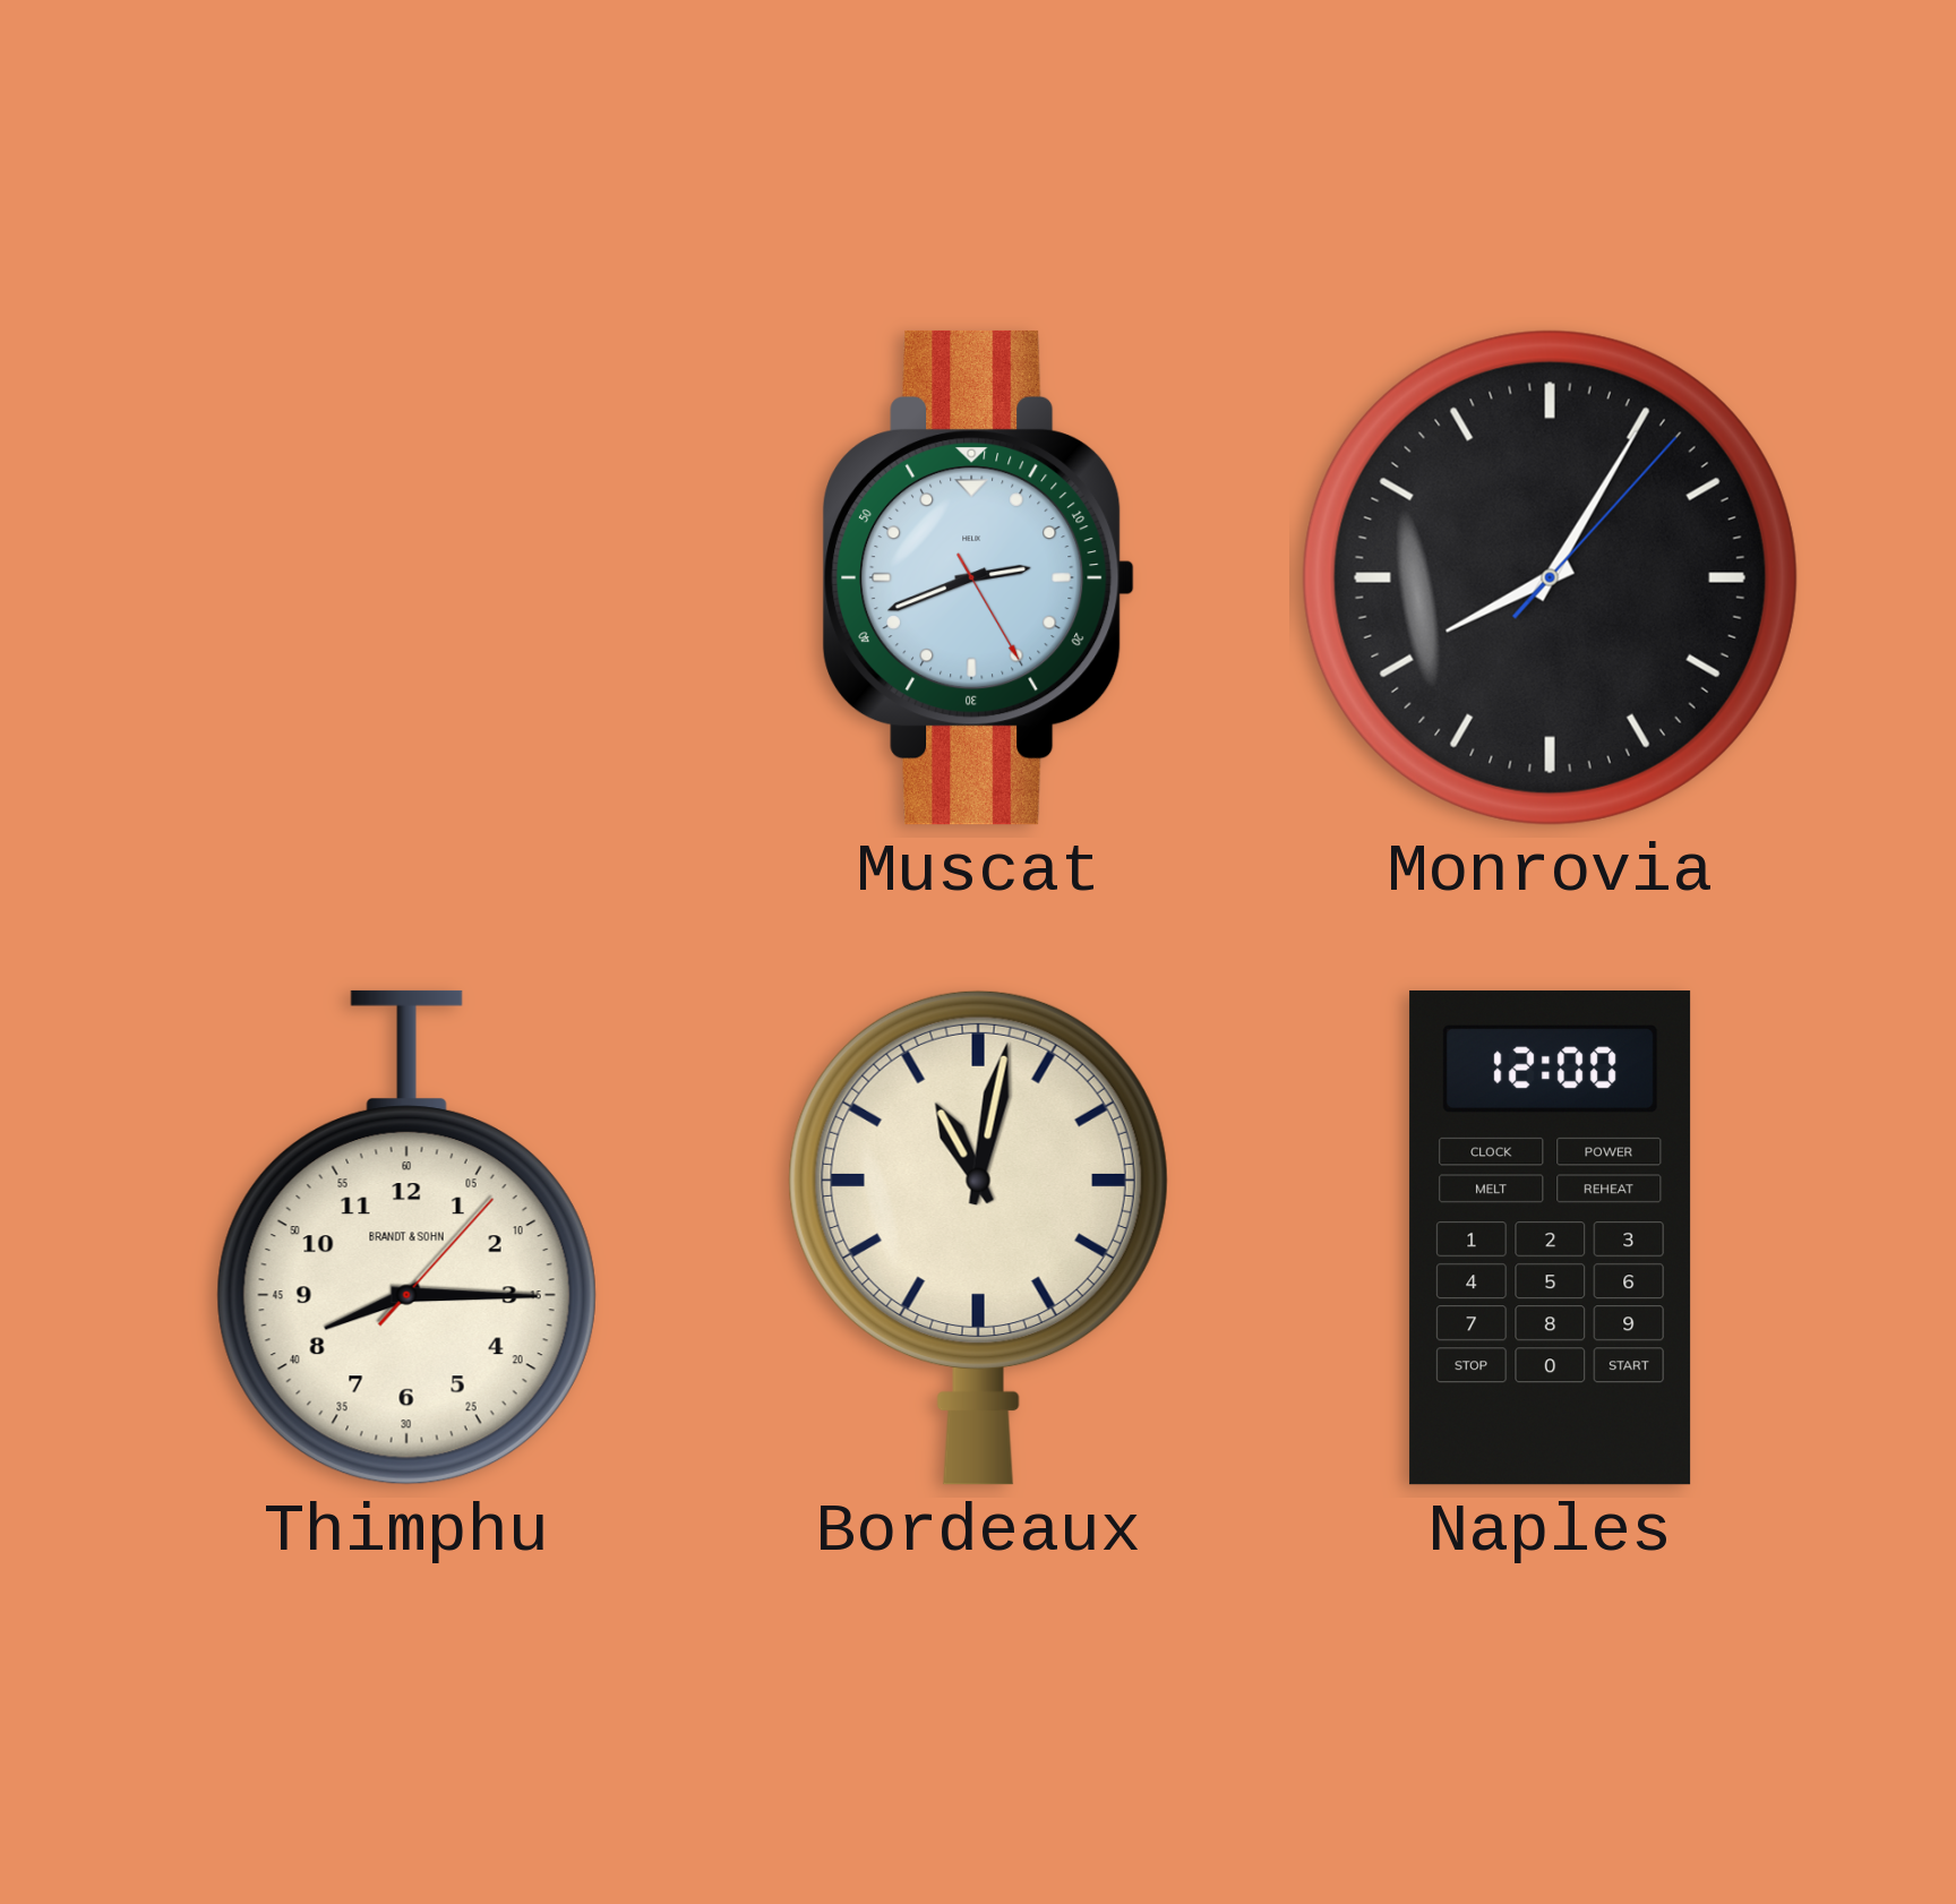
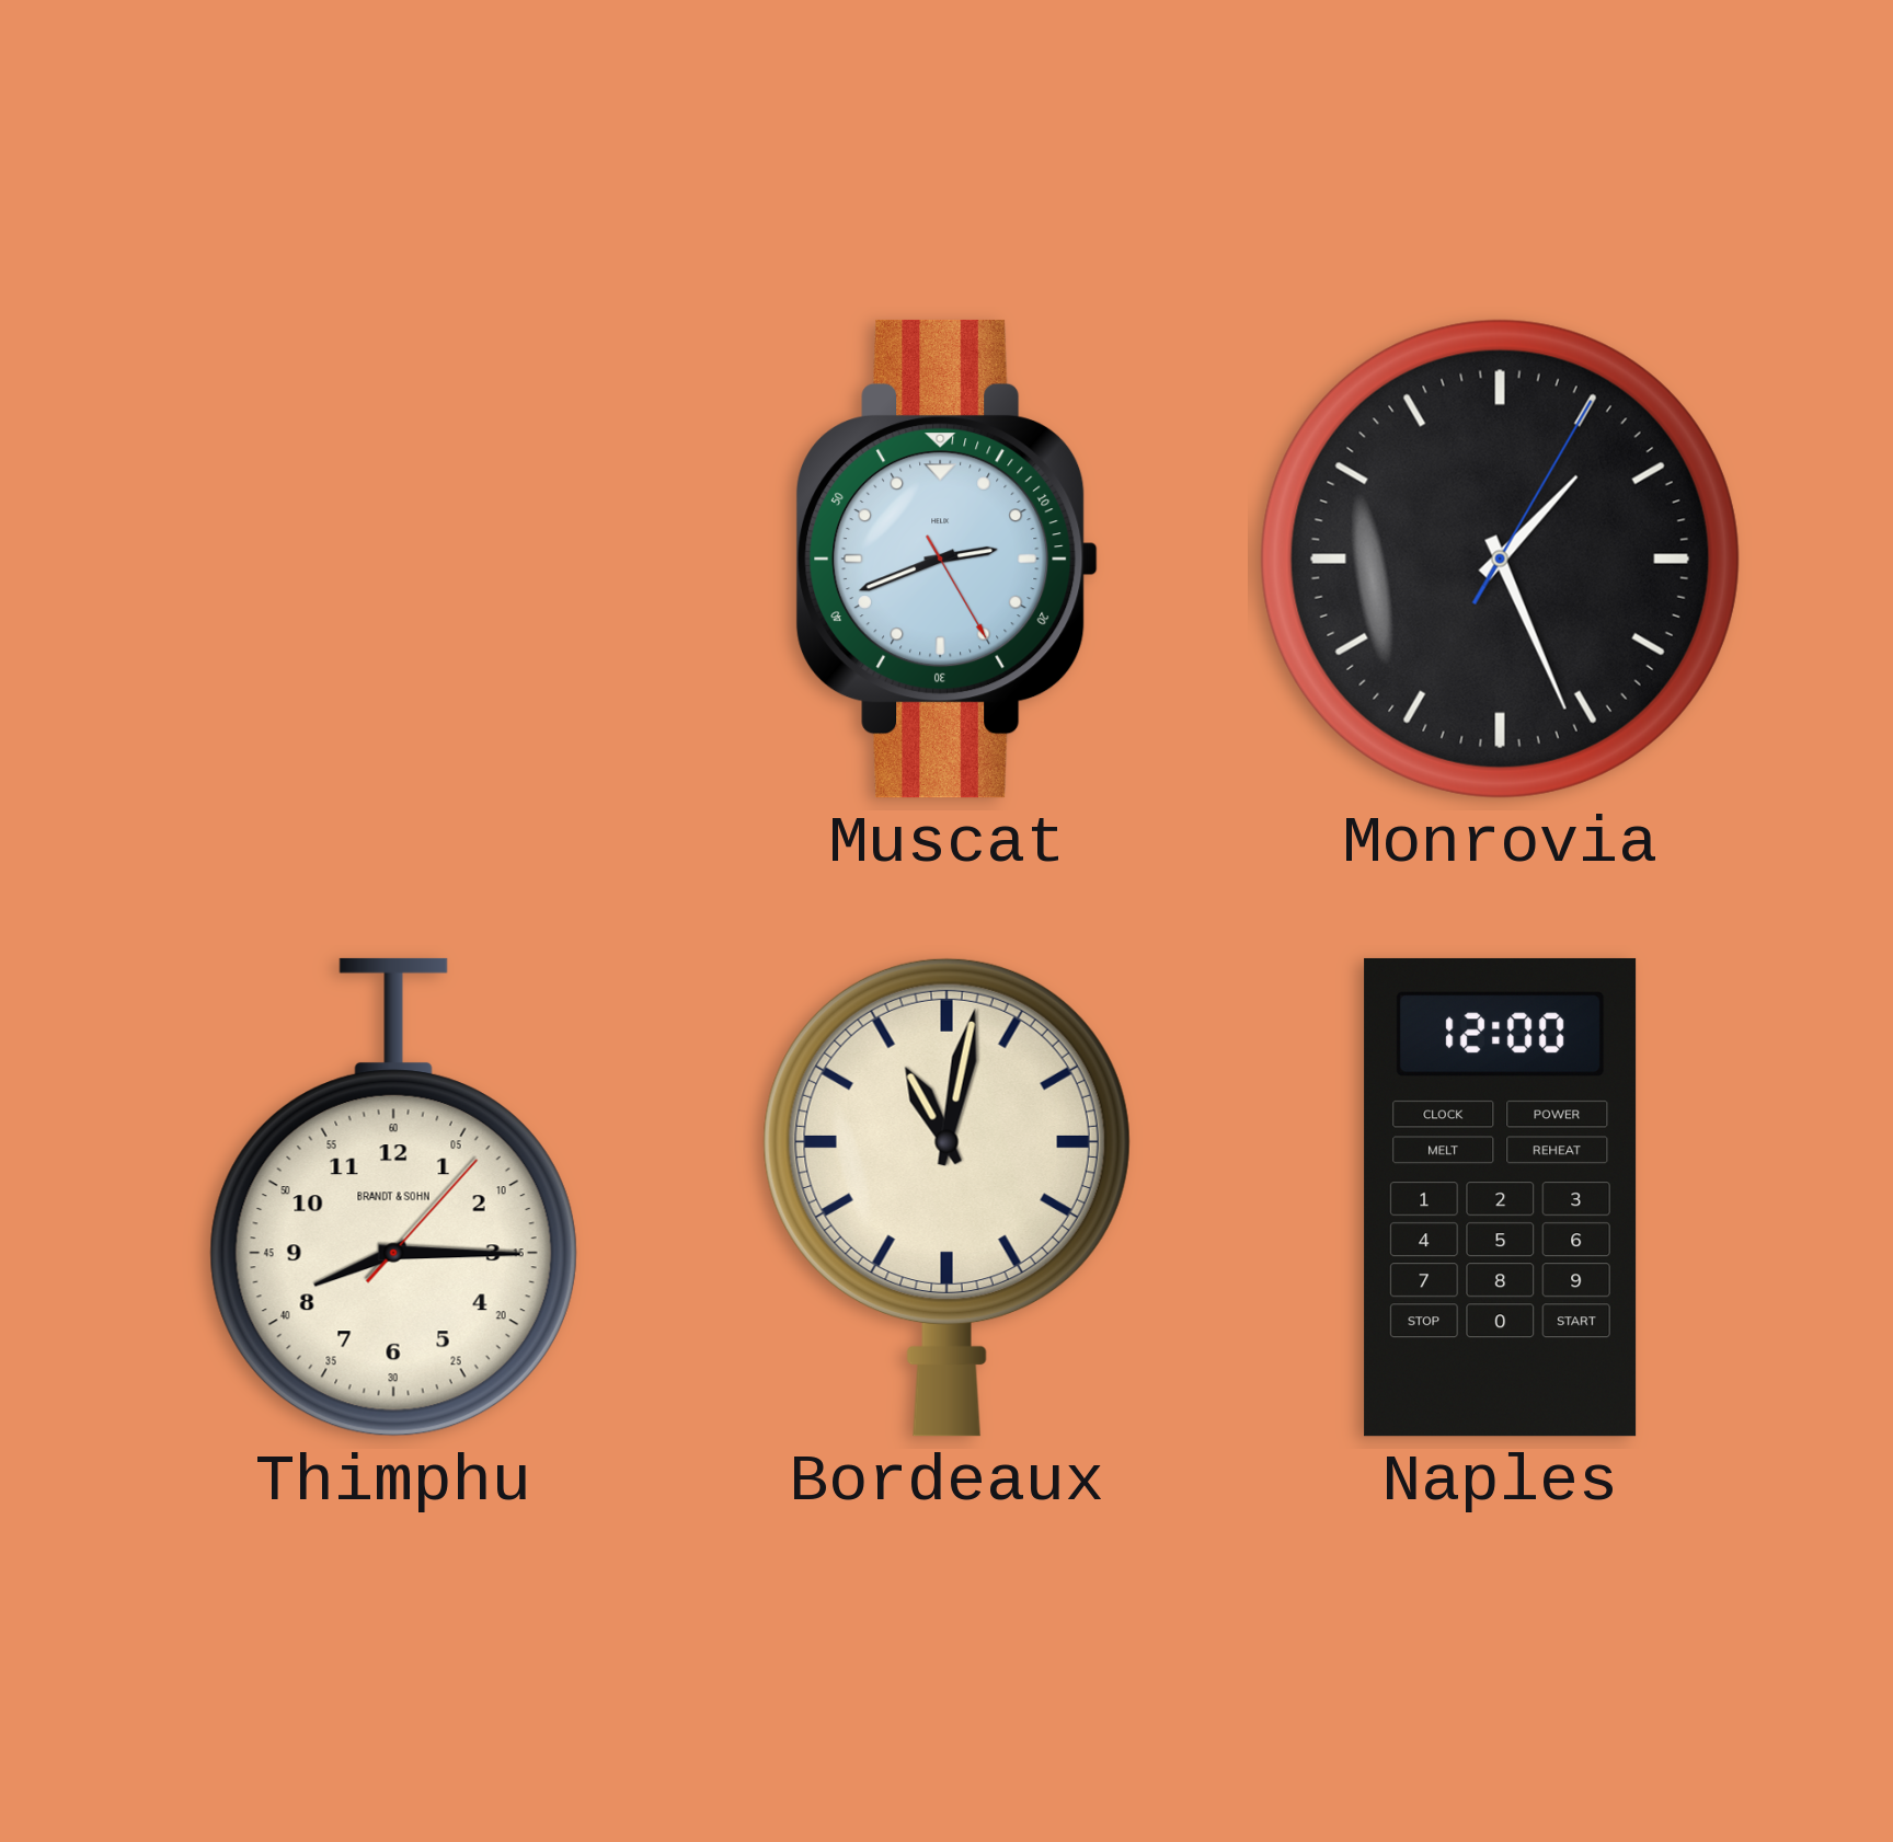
Monrovia: 8:05 -> 1:26
